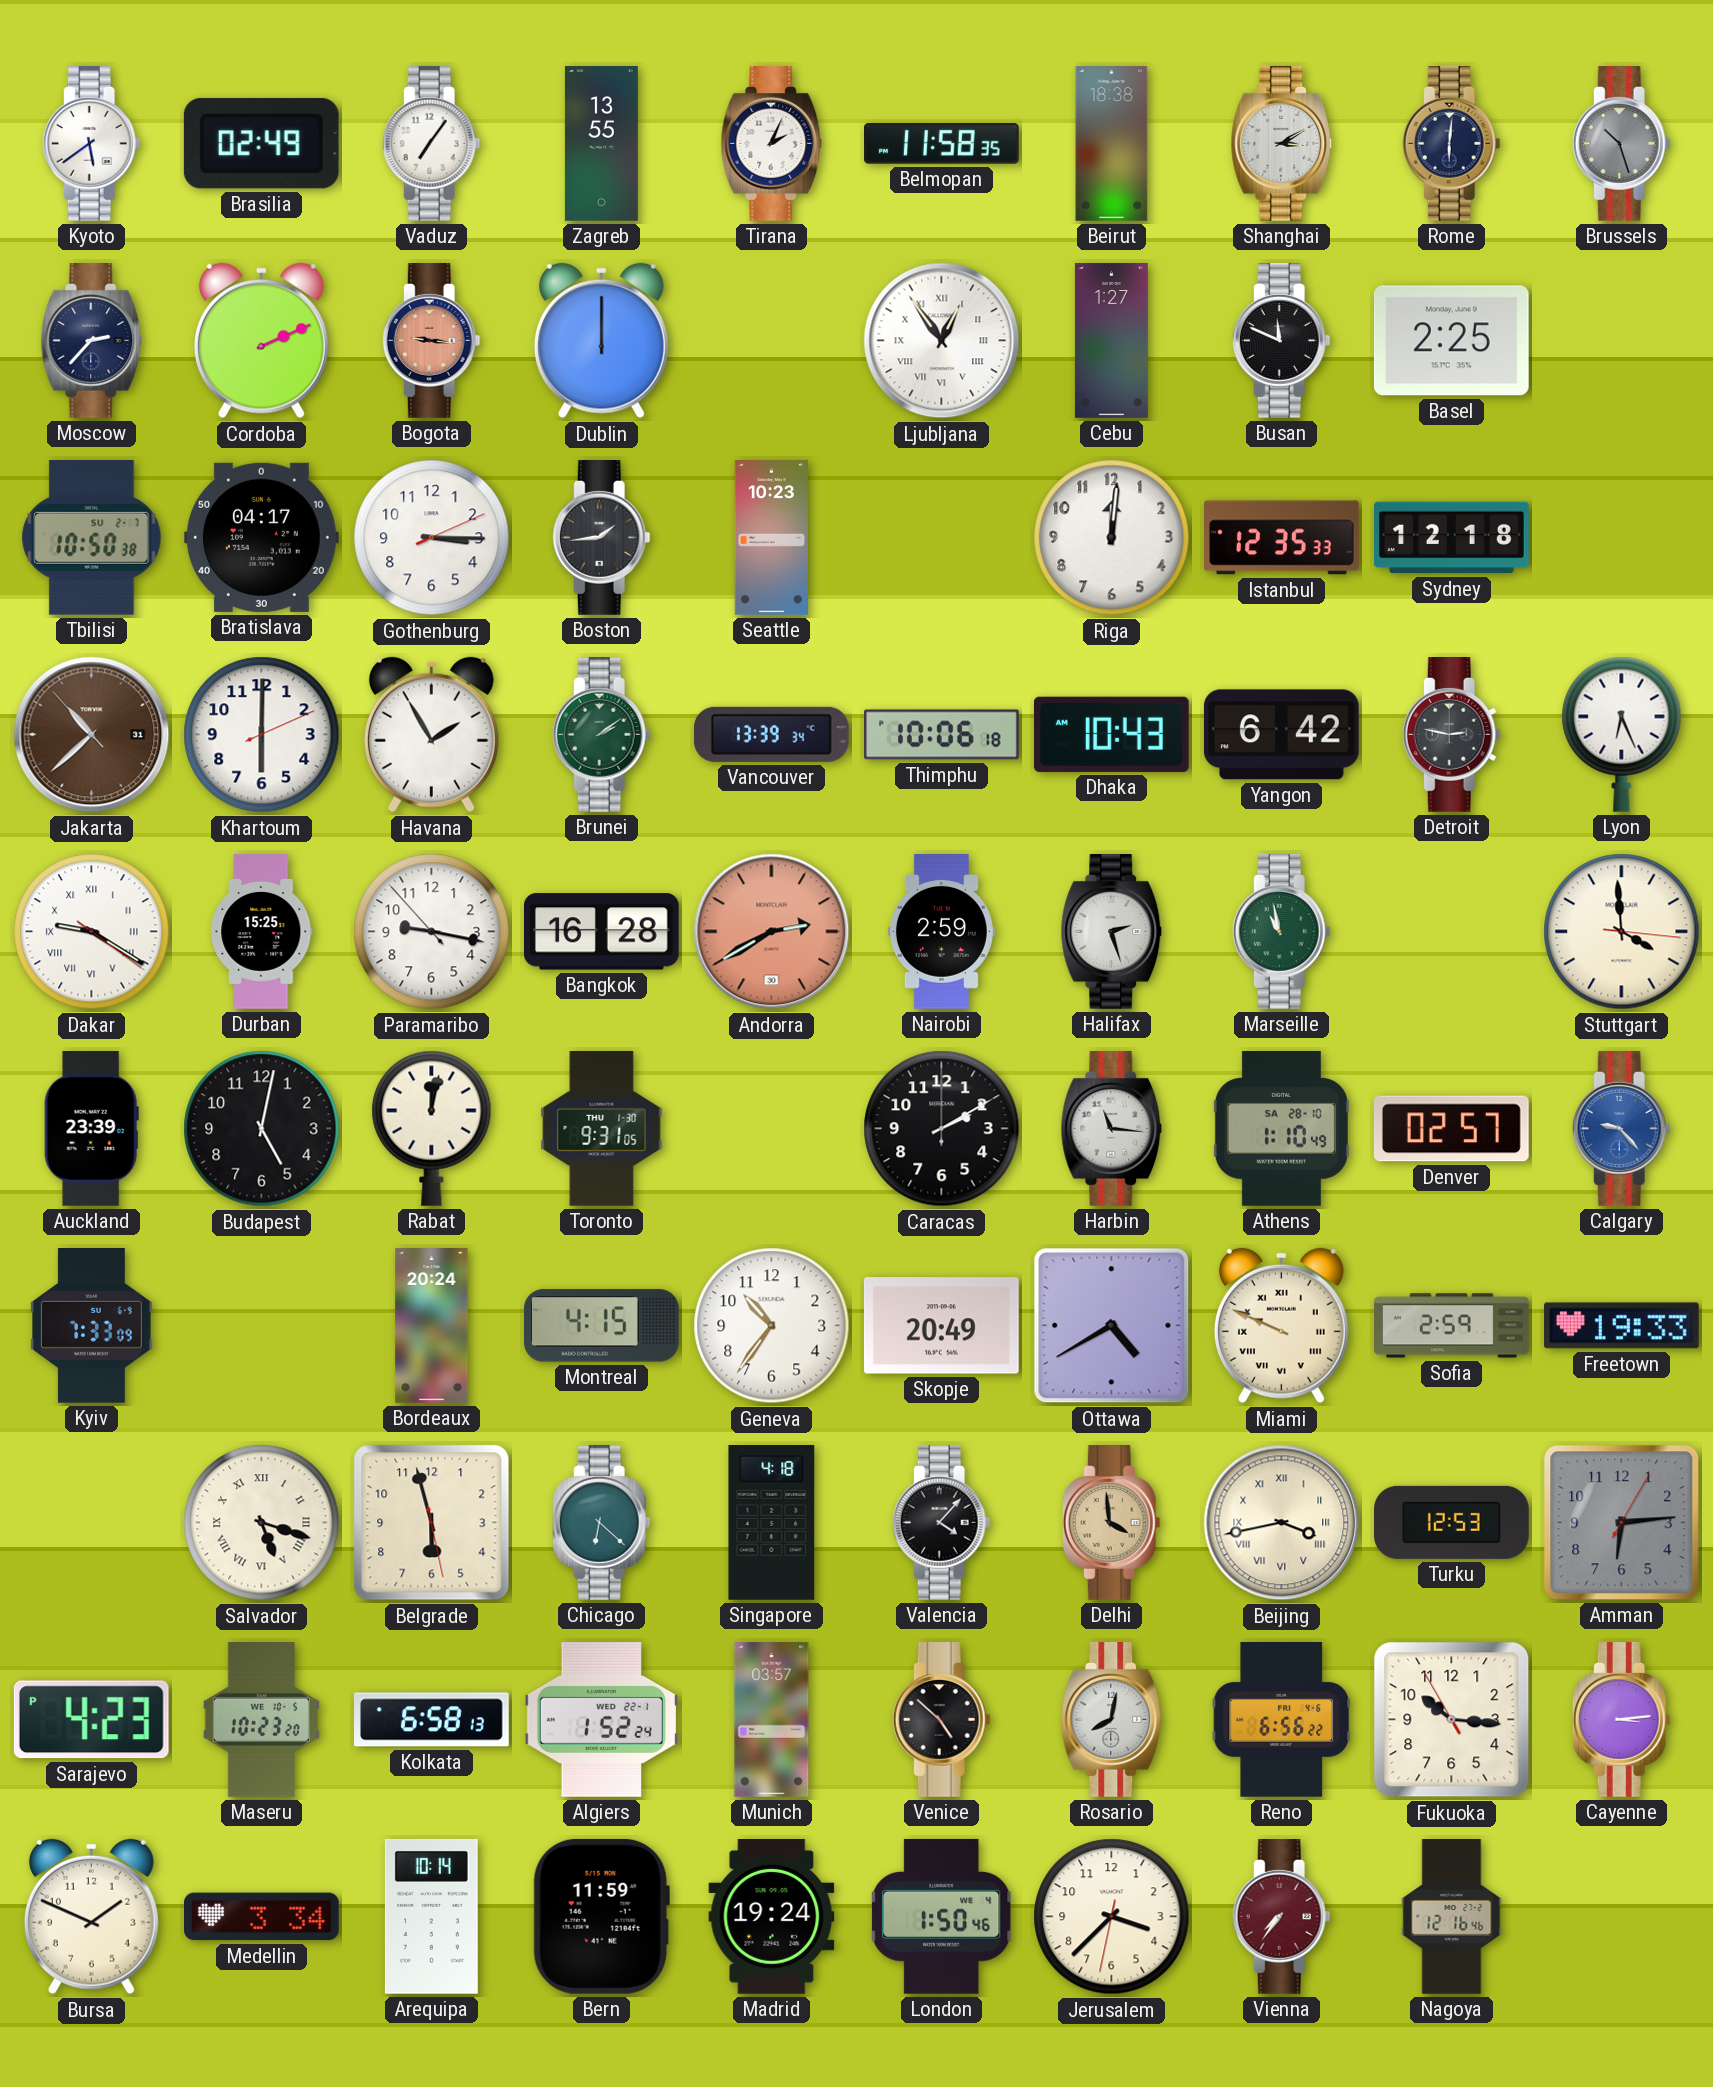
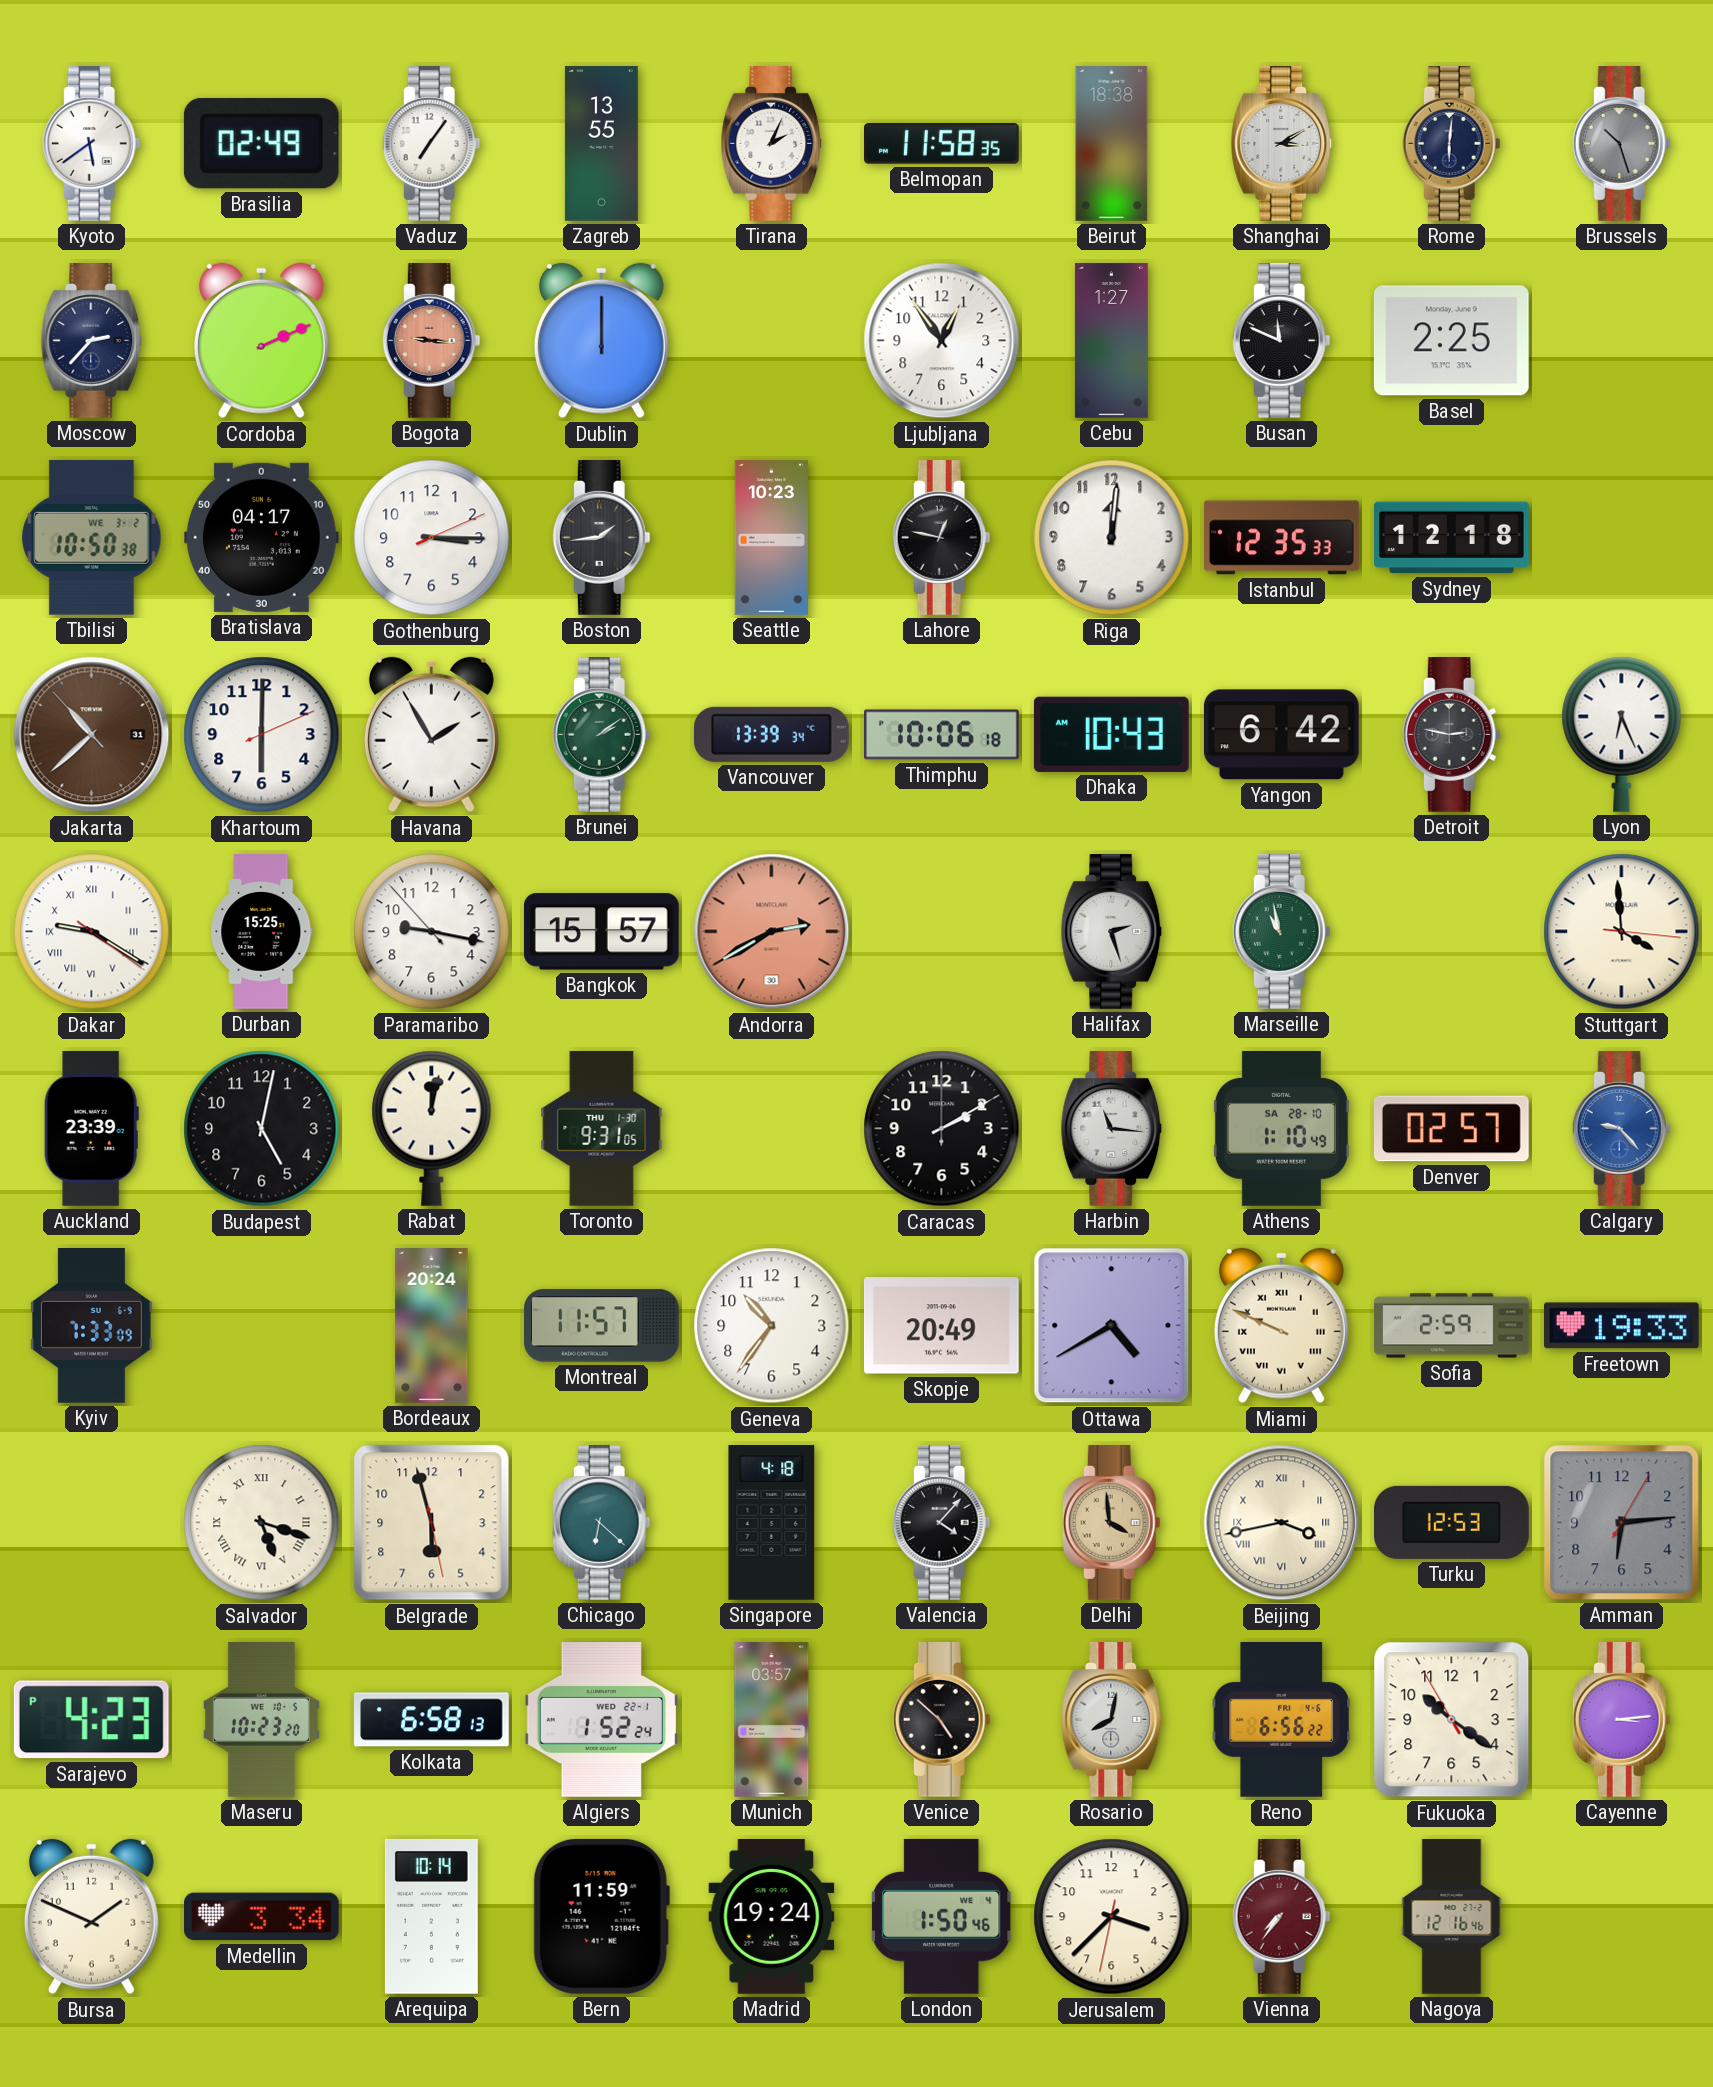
Ljubljana numerals: Roman -> Arabic
Tbilisi date: SU 2-7 -> WE 3-2
Lahore: none -> 12:47
Bangkok: 16:28 -> 15:57
Nairobi: 2:59 -> none
Montreal: 4:15 -> 11:57
Fukuoka: 10:15 -> 10:20
